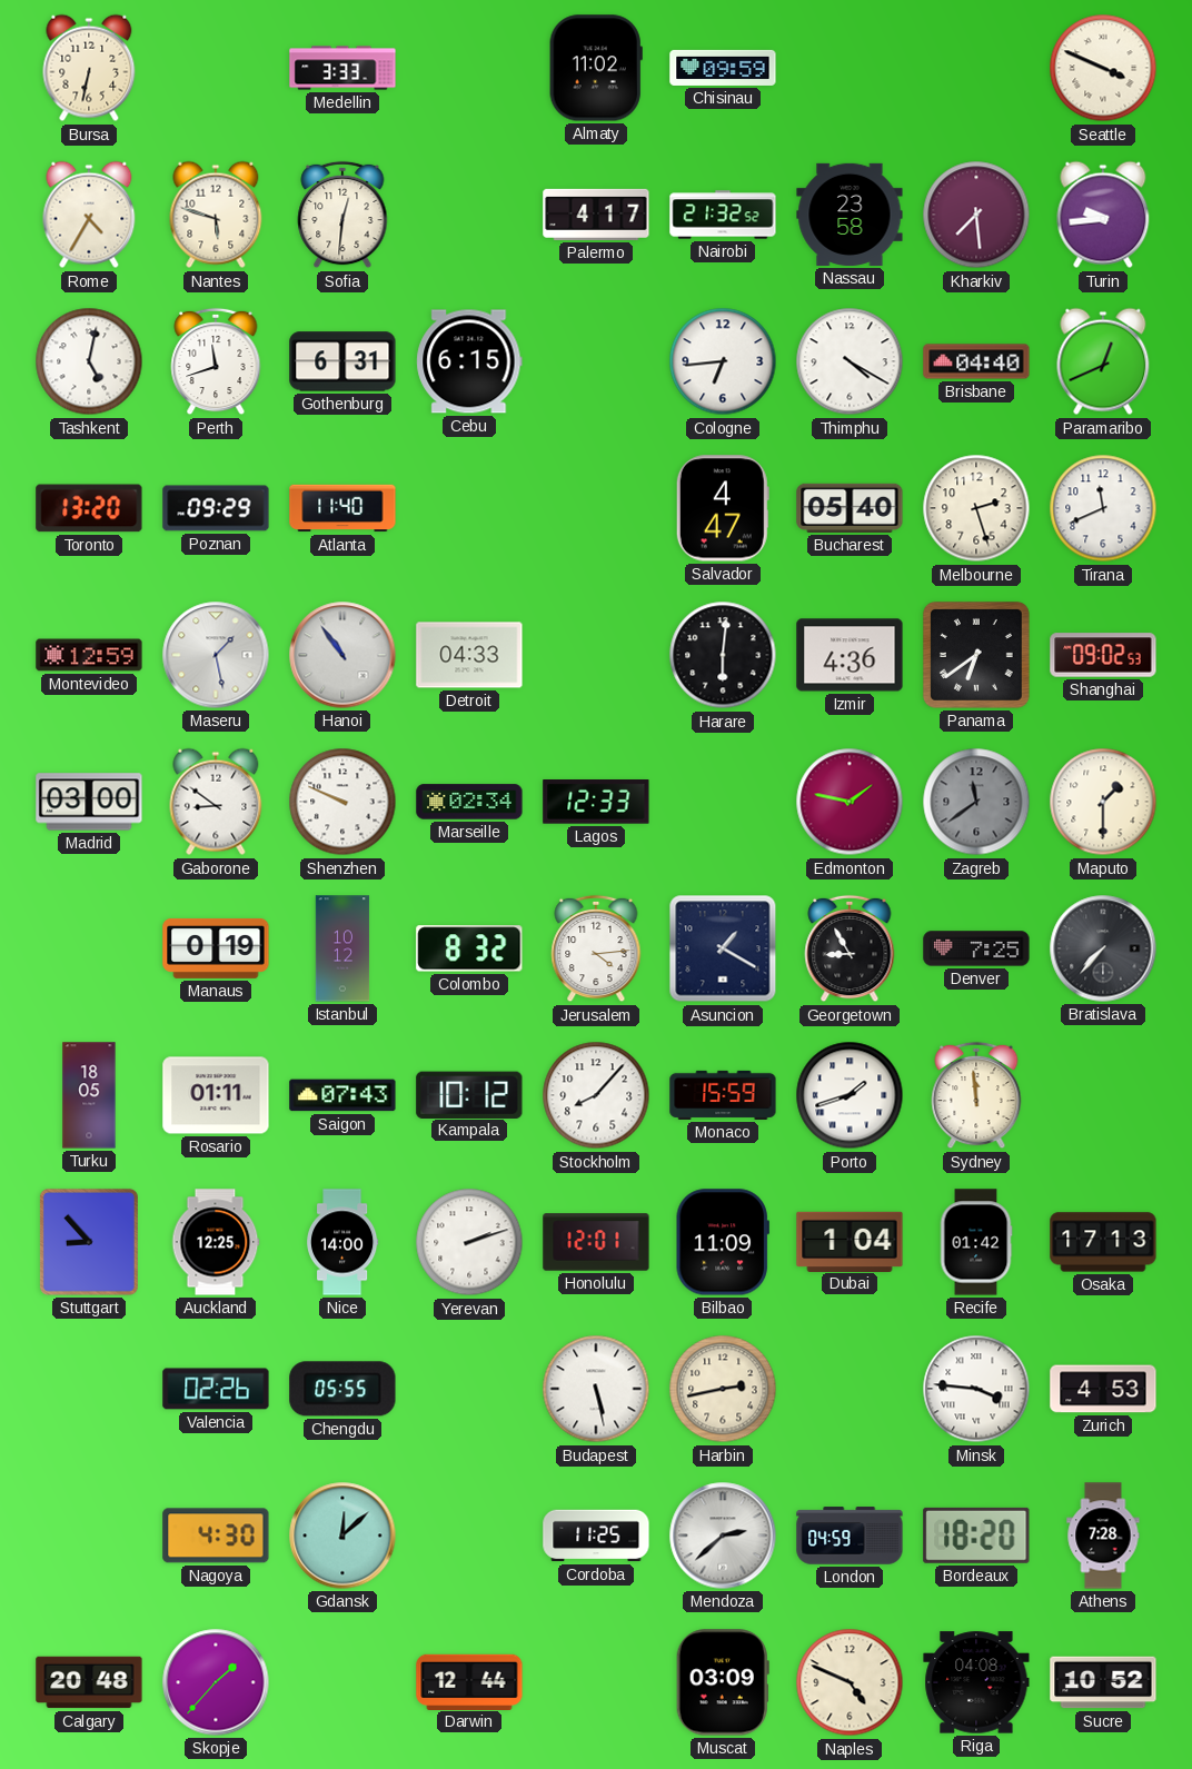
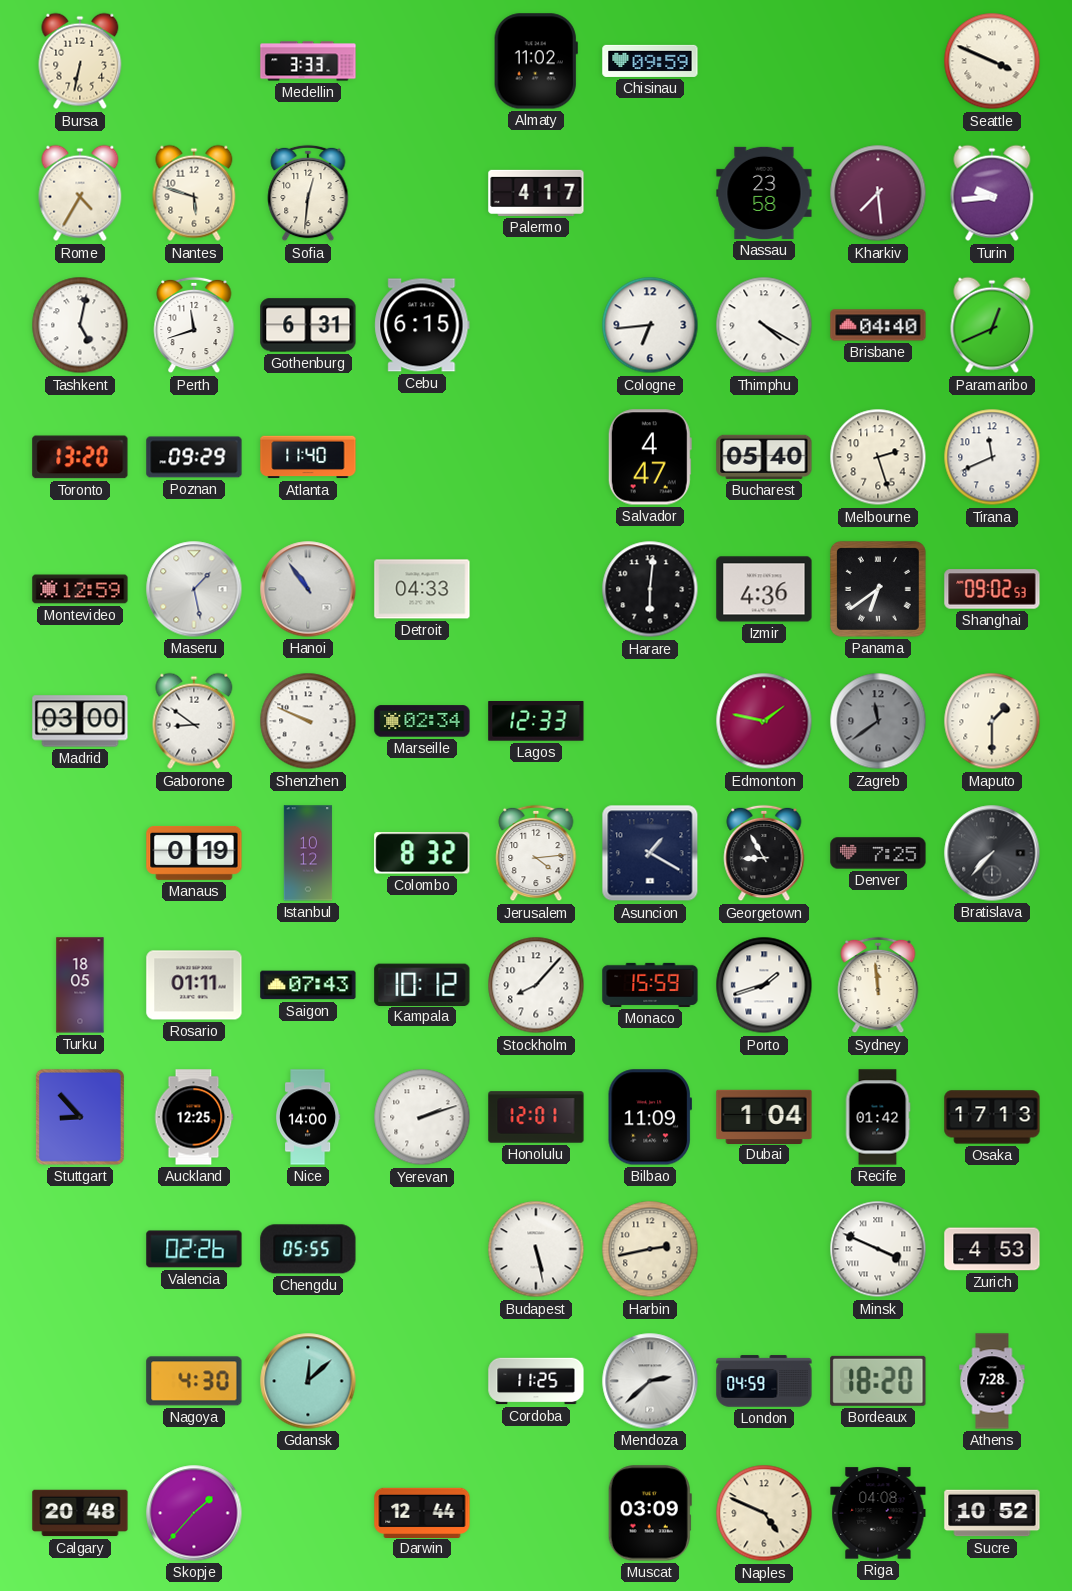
Nairobi: 21:32 -> none
Minsk: 3:46 -> 3:49
